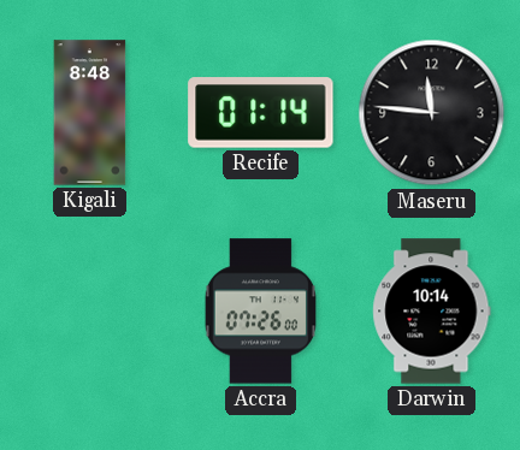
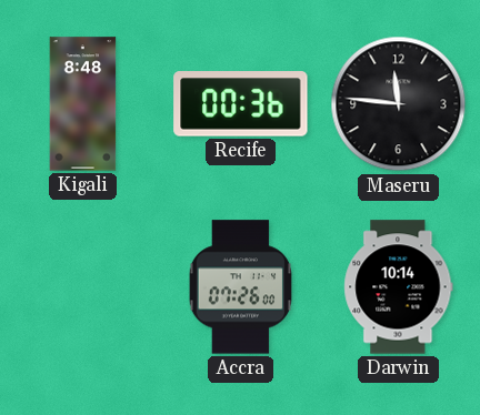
Recife: 01:14 -> 00:36
